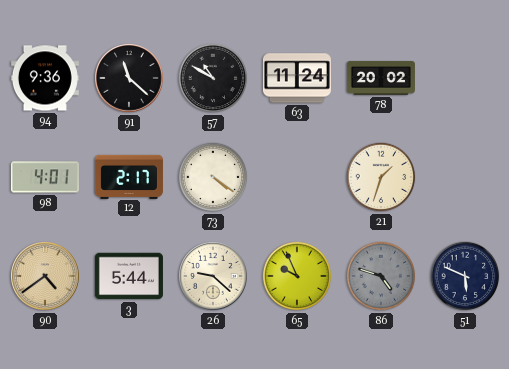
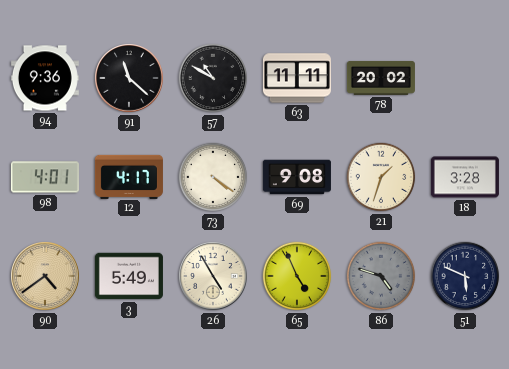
63: 11:24 -> 11:11
12: 2:17 -> 4:17
69: none -> 9:08
18: none -> 3:28
3: 5:44 -> 5:49
26: 9:22 -> 4:55
65: 9:56 -> 4:56
